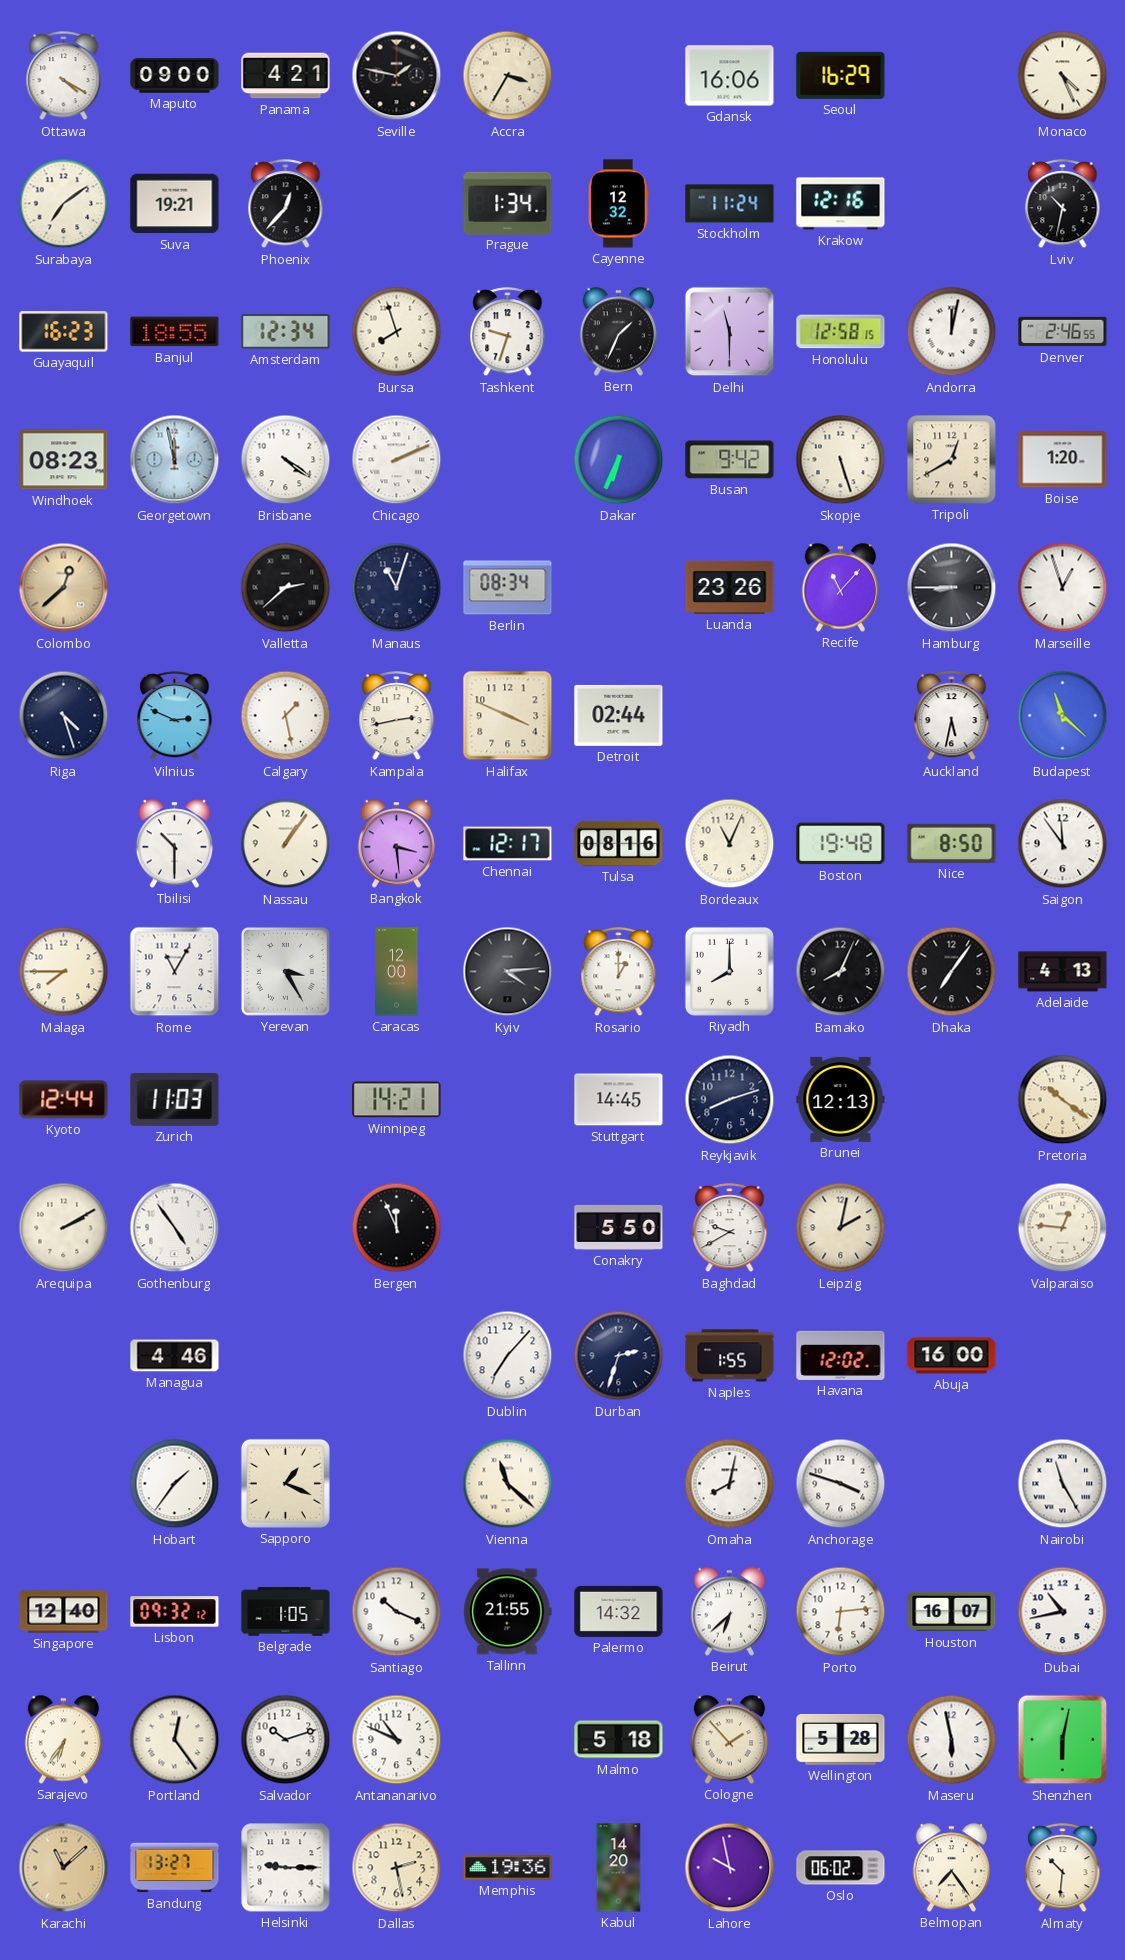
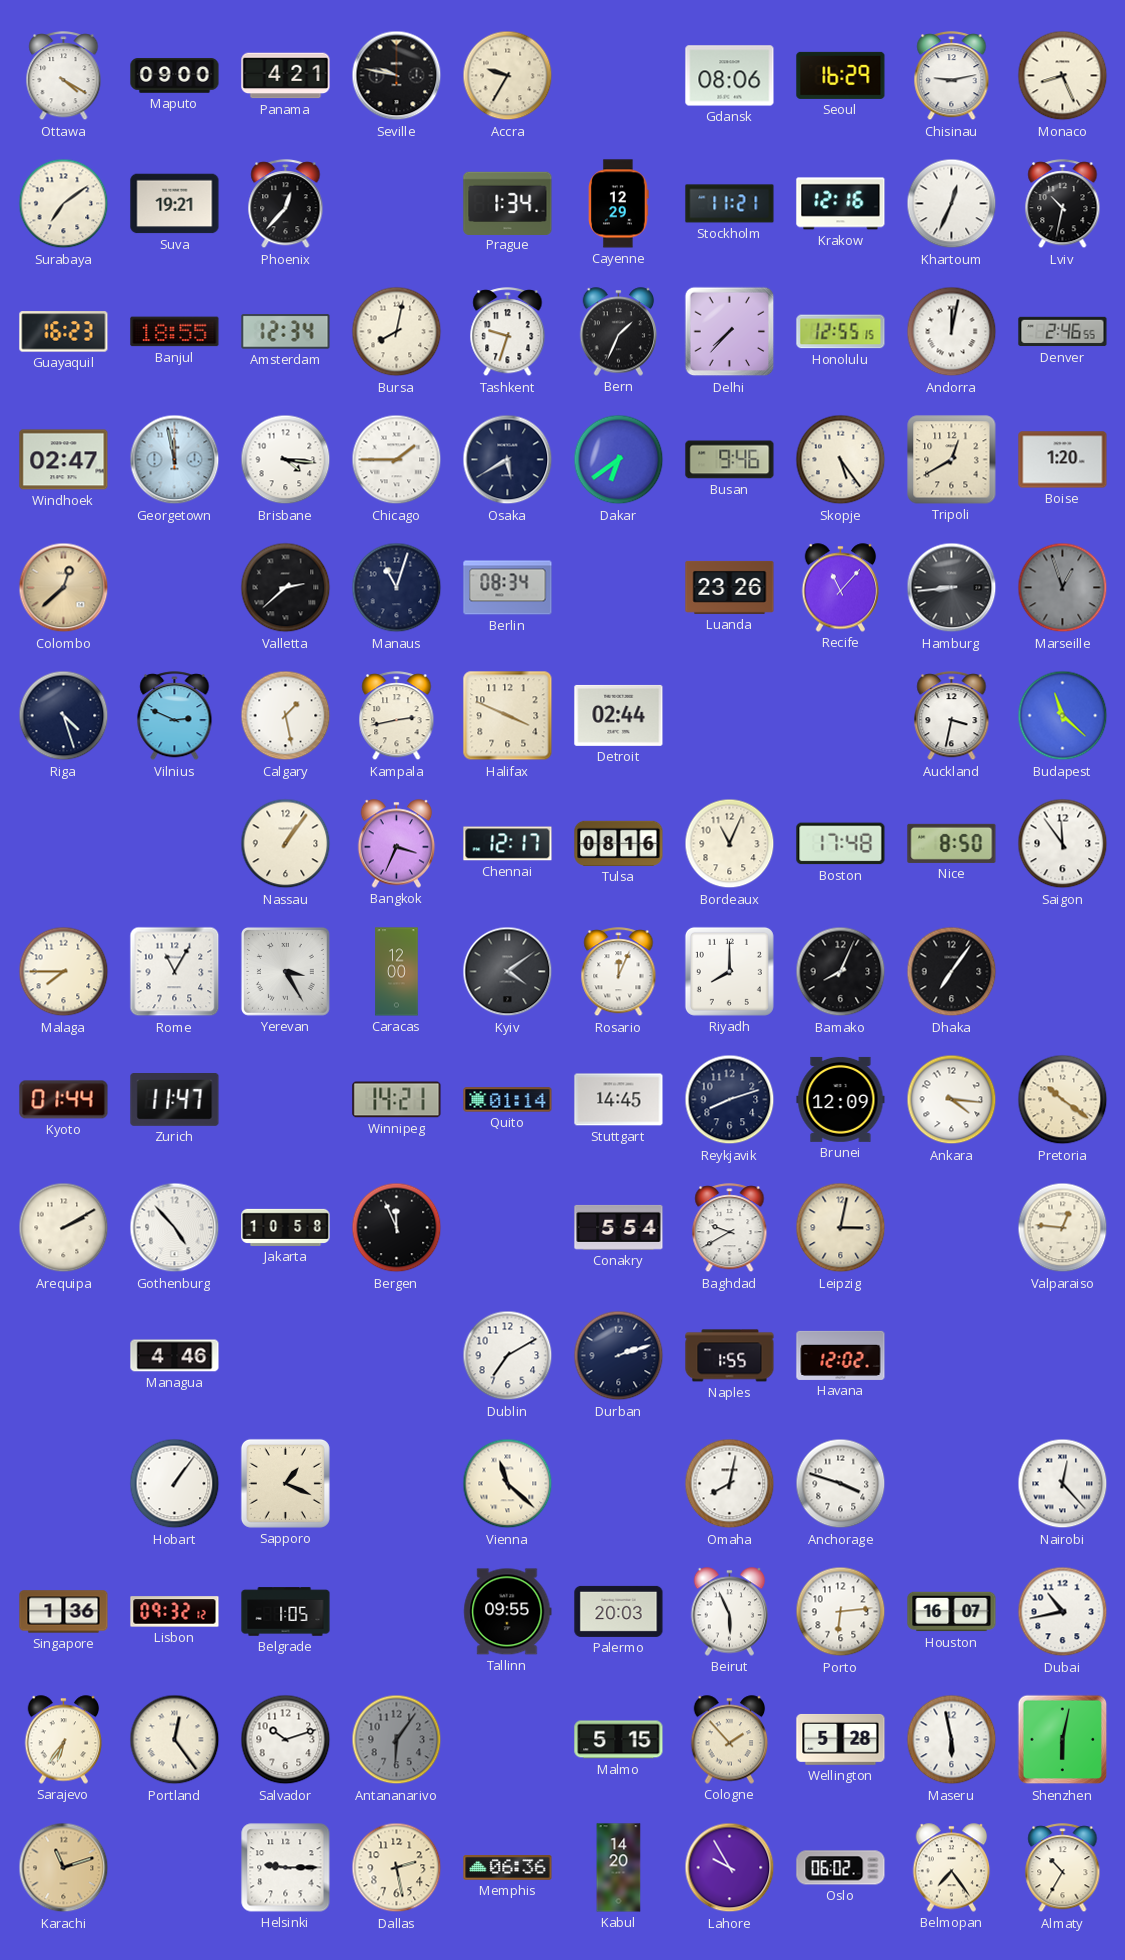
Seville: 1:47 -> 9:47
Accra: 3:35 -> 9:35
Gdansk: 16:06 -> 08:06
Chisinau: none -> 9:13
Monaco: 4:26 -> 8:26
Cayenne: 12:32 -> 12:29
Stockholm: 11:24 -> 11:21
Khartoum: none -> 12:34
Bursa: 7:57 -> 8:02
Delhi: 11:30 -> 7:37
Honolulu: 12:58 -> 12:55
Windhoek: 08:23 -> 02:47
Brisbane: 4:21 -> 4:16
Chicago: 2:11 -> 1:45
Osaka: none -> 5:40
Dakar: 6:34 -> 6:39
Busan: 9:42 -> 9:46
Skopje: 5:27 -> 5:24
Hamburg: 8:45 -> 8:44
Marseille dial: white -> grey
Auckland: 5:32 -> 3:32
Tbilisi: 10:30 -> none
Bangkok: 3:29 -> 3:34
Boston: 19:48 -> 17:48
Kyiv: 4:14 -> 4:09
Rosario: 1:00 -> 12:04
Adelaide: 4:13 -> none
Kyoto: 12:44 -> 01:44
Zurich: 11:03 -> 11:47
Quito: none -> 01:14
Brunei: 12:13 -> 12:09
Ankara: none -> 4:16
Gothenburg: 4:54 -> 4:53
Jakarta: none -> 10:58
Conakry: 5:50 -> 5:54
Leipzig: 2:02 -> 3:02
Dublin: 7:07 -> 7:10
Durban: 2:33 -> 2:12
Abuja: 16:00 -> none
Hobart: 1:36 -> 1:06
Nairobi: 11:25 -> 12:23
Singapore: 12:40 -> 1:36
Santiago: 10:19 -> none
Tallinn: 21:55 -> 09:55
Palermo: 14:32 -> 20:03
Beirut: 6:38 -> 5:56
Antananarivo: 10:49 -> 6:06
Antananarivo dial: white -> grey
Malmo: 5:18 -> 5:15
Karachi: 11:08 -> 11:12
Bandung: 13:27 -> none
Memphis: 19:36 -> 06:36
Lahore: 9:58 -> 9:55
Almaty: 10:31 -> 10:35
